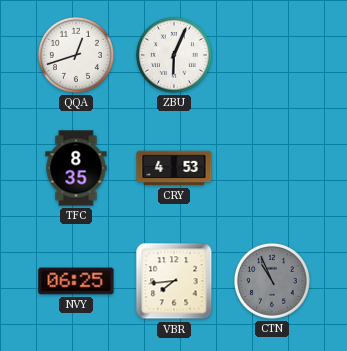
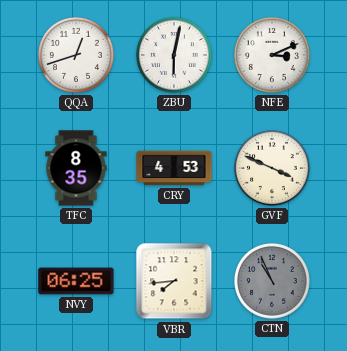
ZBU: 6:04 -> 6:02
NFE: none -> 3:11
GVF: none -> 3:49
